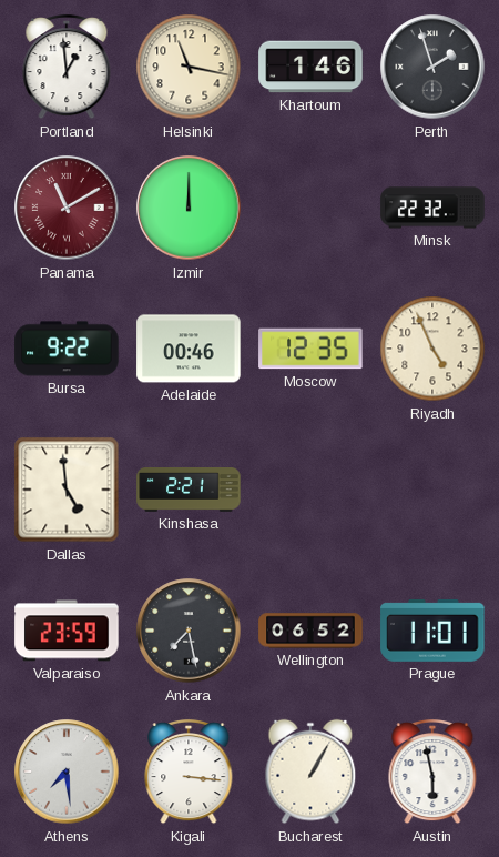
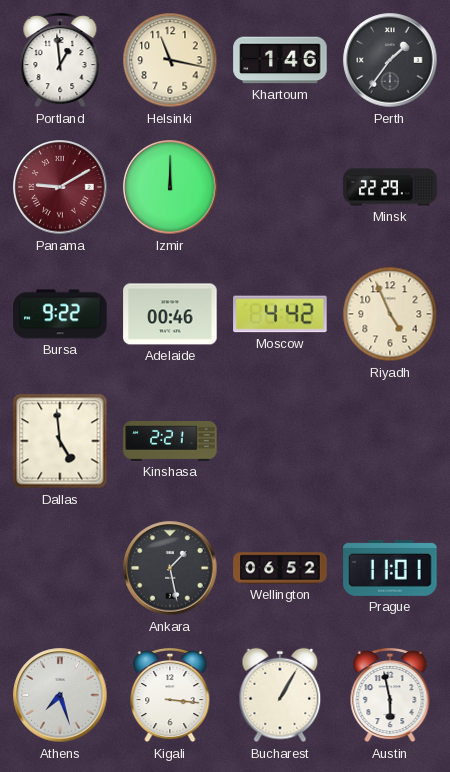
Perth: 1:57 -> 1:36
Panama: 11:10 -> 9:10
Minsk: 22:32 -> 22:29
Moscow: 12:35 -> 4:42
Valparaiso: 23:59 -> none
Ankara: 7:28 -> 1:28
Athens: 7:29 -> 7:27
